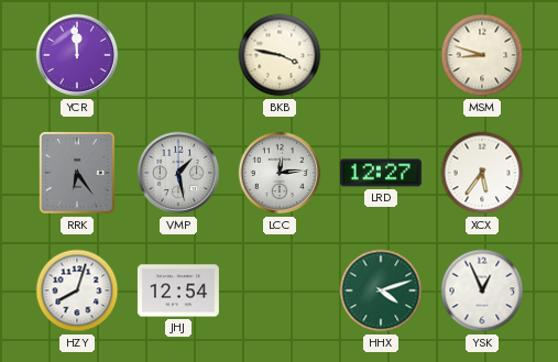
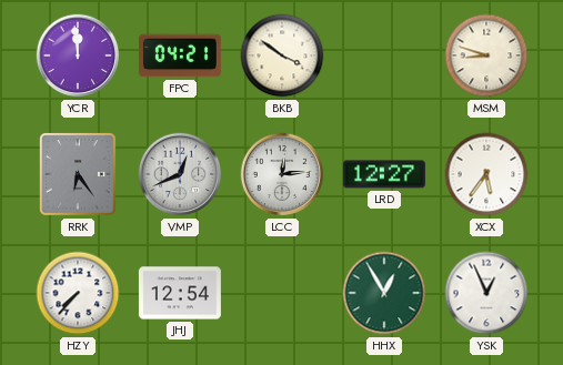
FPC: none -> 04:21
BKB: 3:47 -> 3:51
VMP: 1:28 -> 12:41
HZY: 8:03 -> 7:37
HHX: 4:12 -> 12:55
